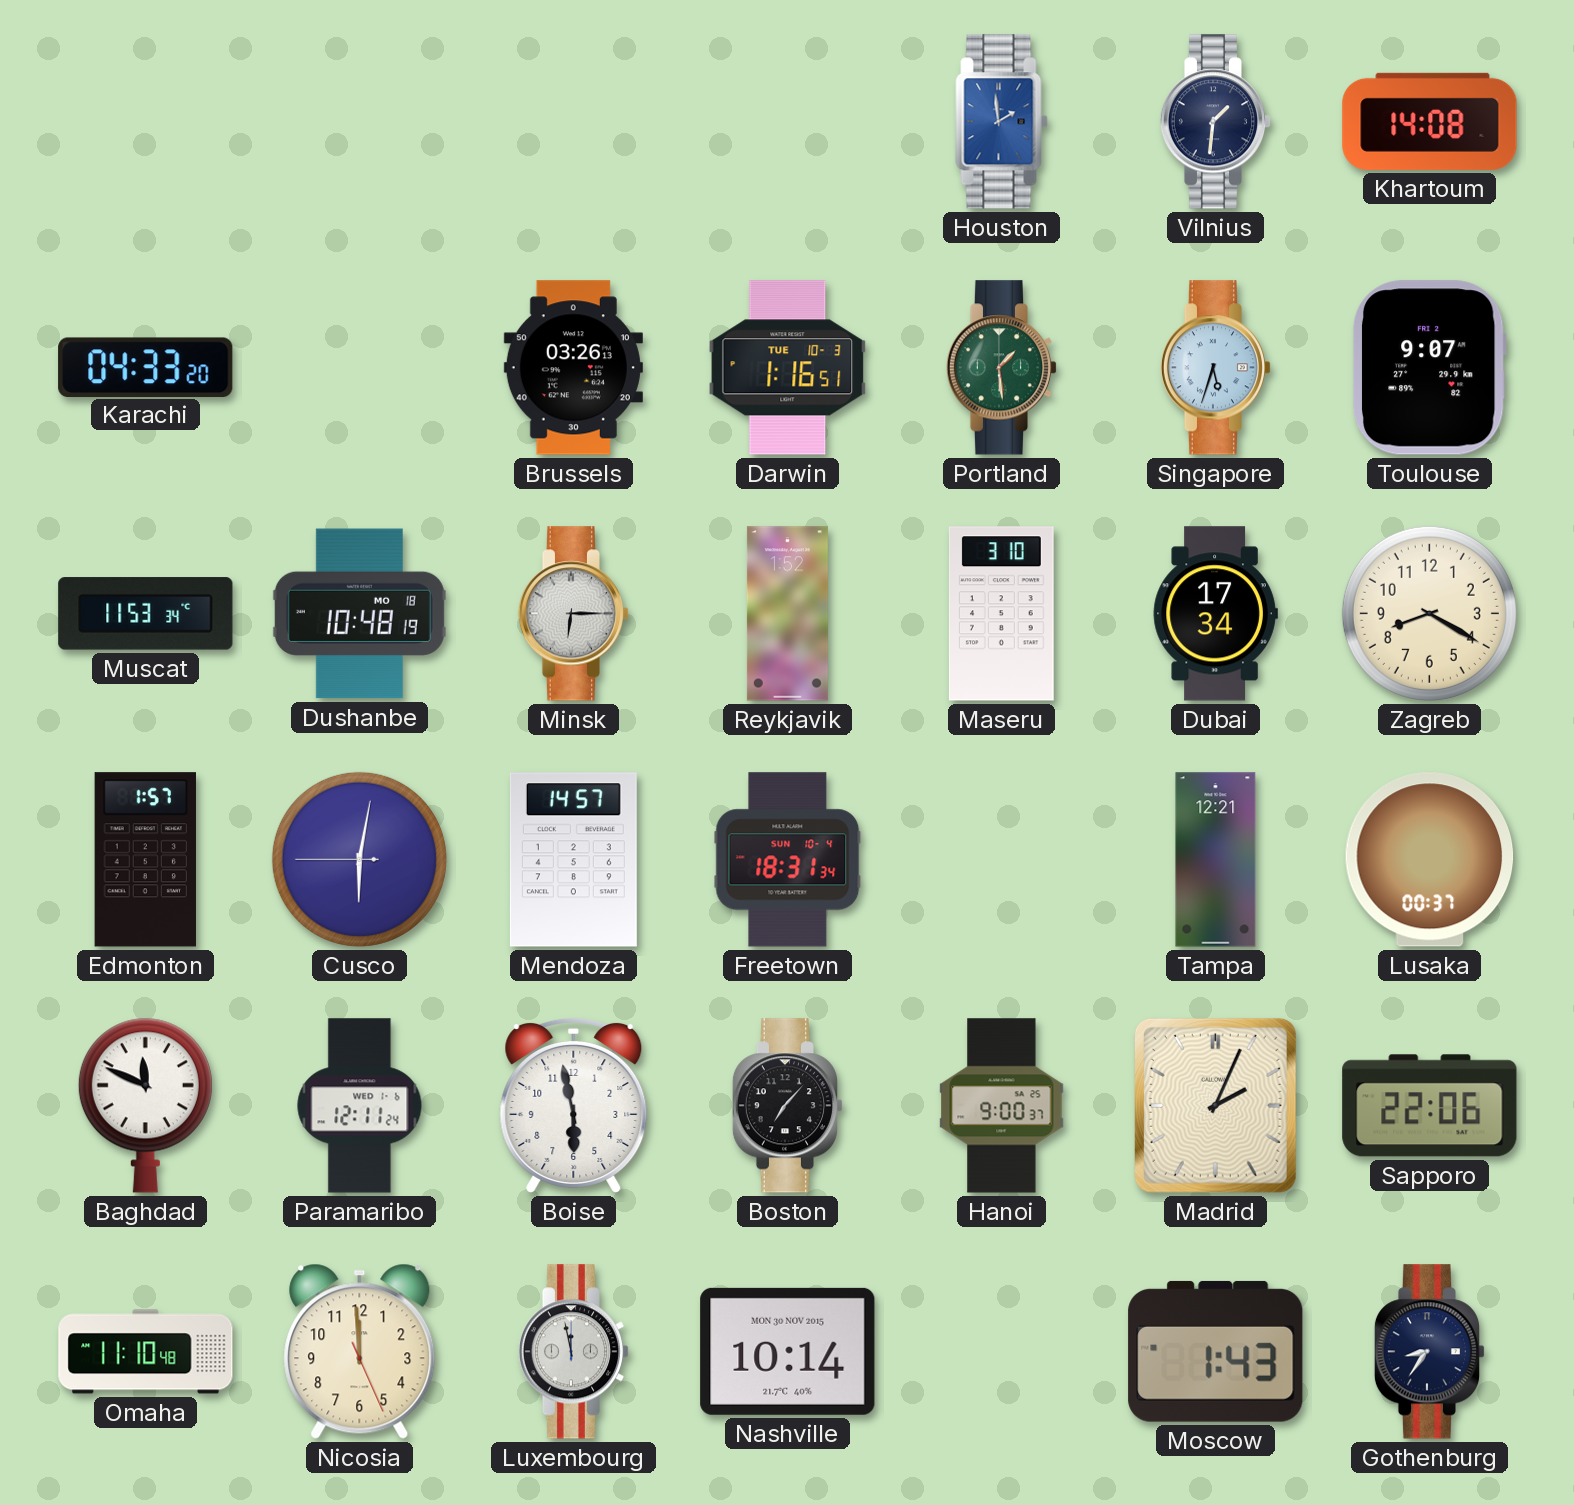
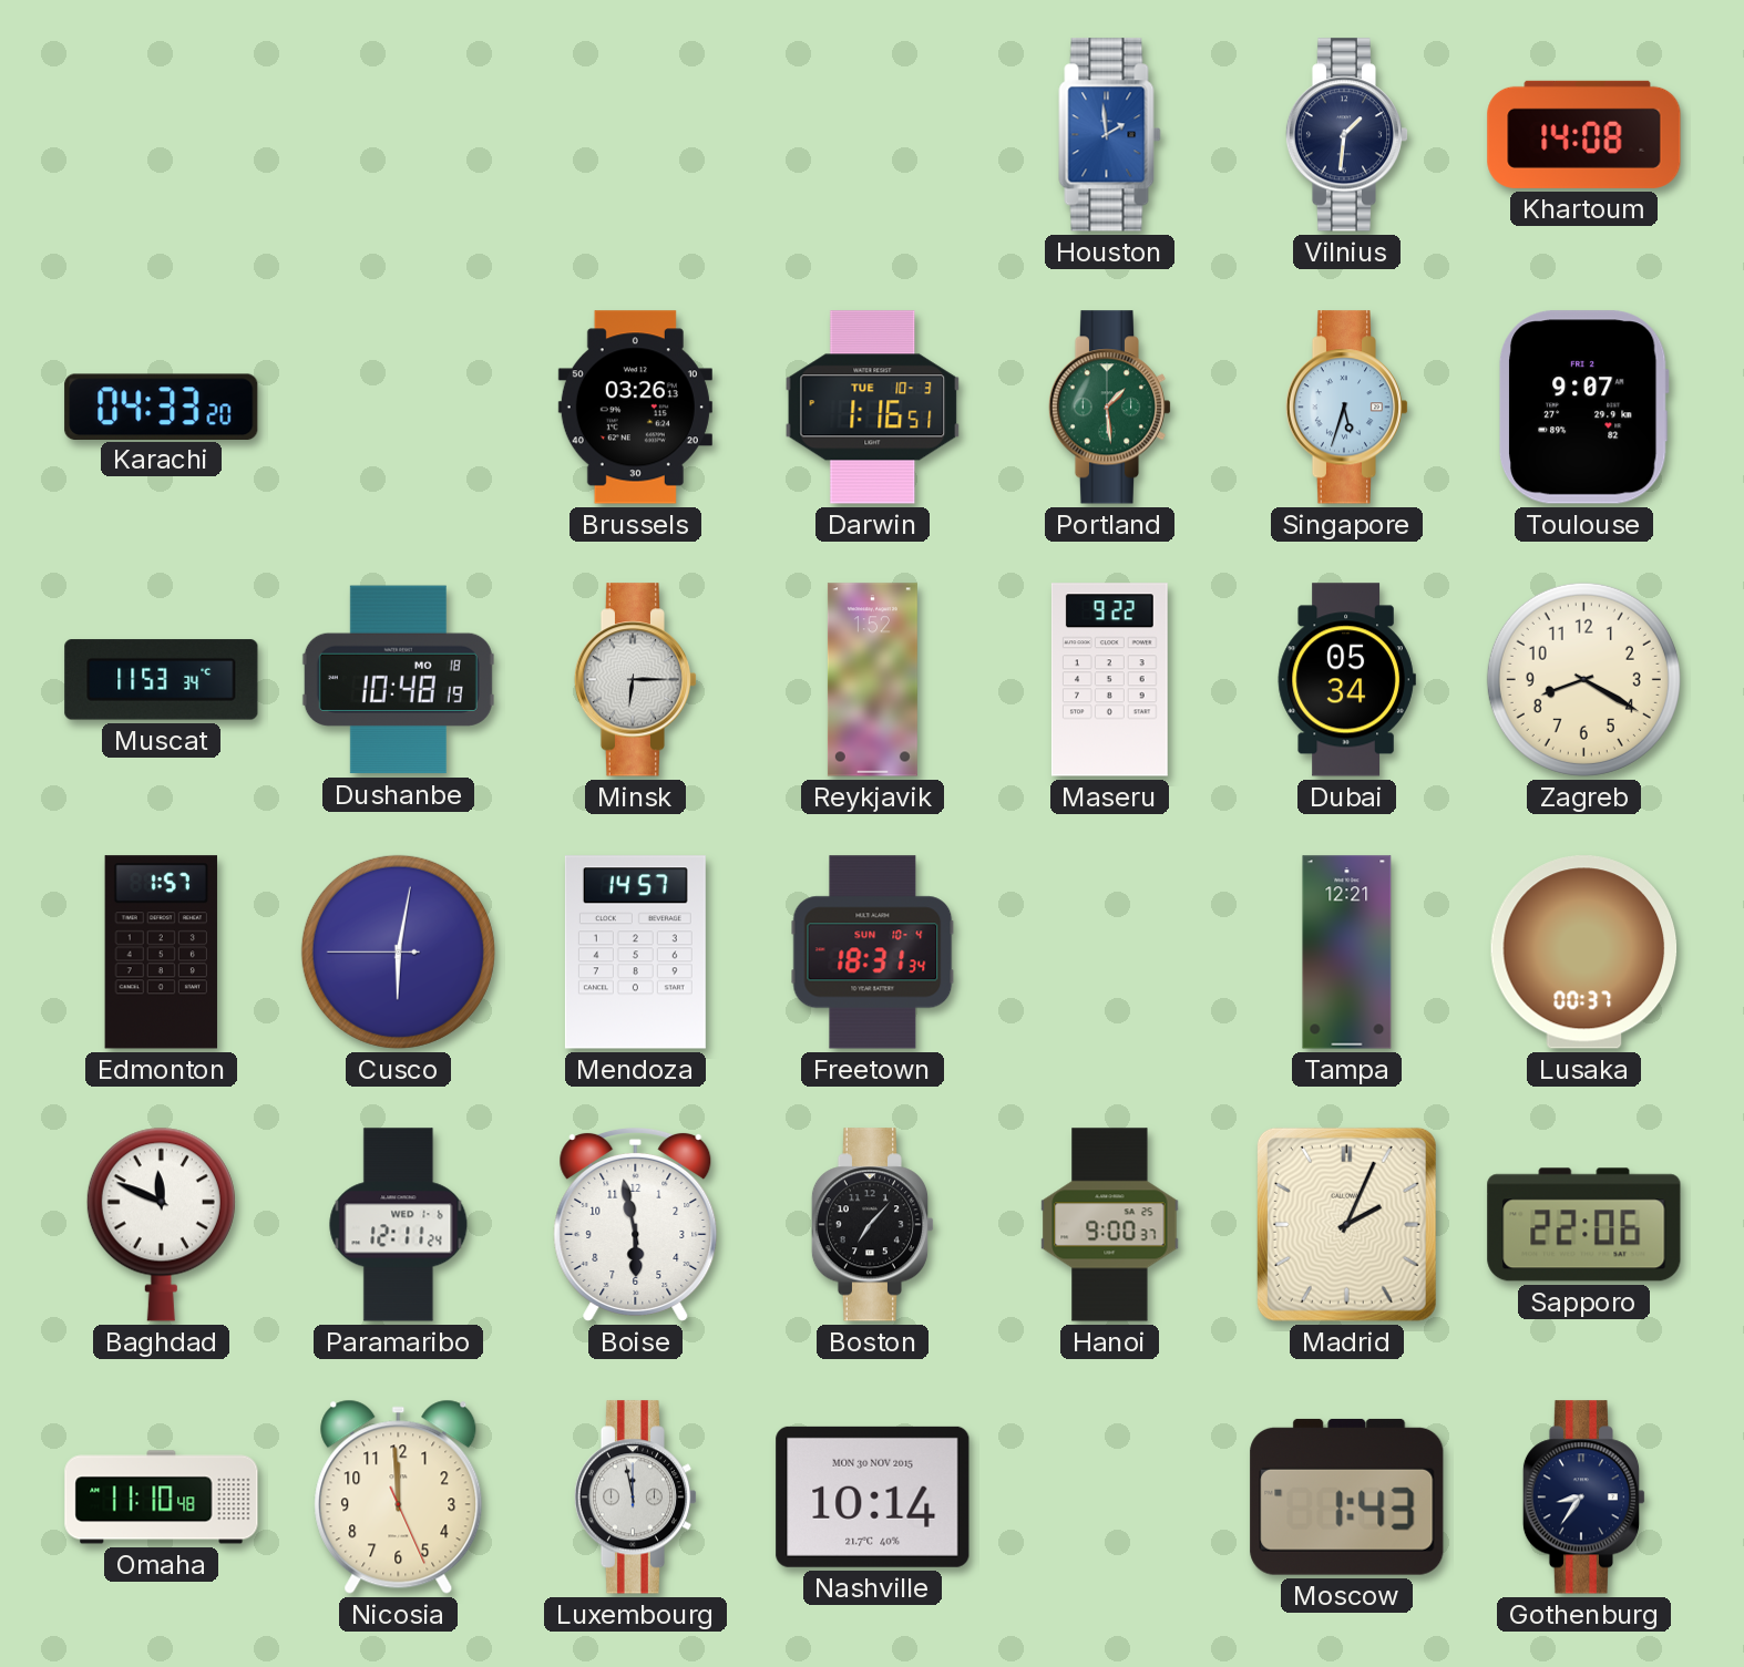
Maseru: 3:10 -> 9:22
Dubai: 17:34 -> 05:34
